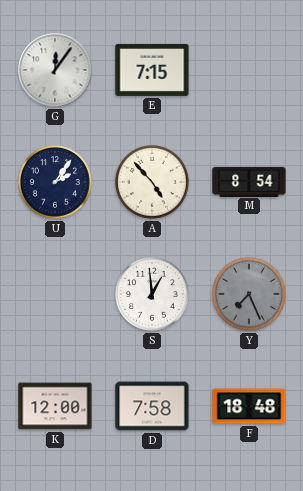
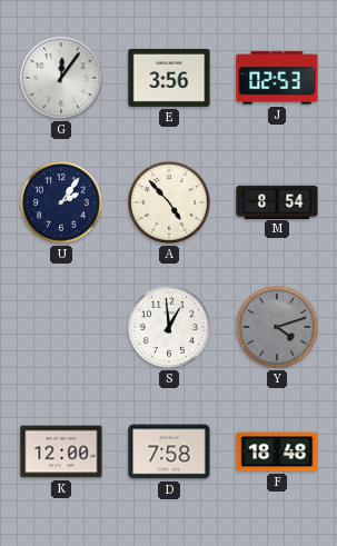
E: 7:15 -> 3:56
J: none -> 02:53
Y: 7:26 -> 4:12
